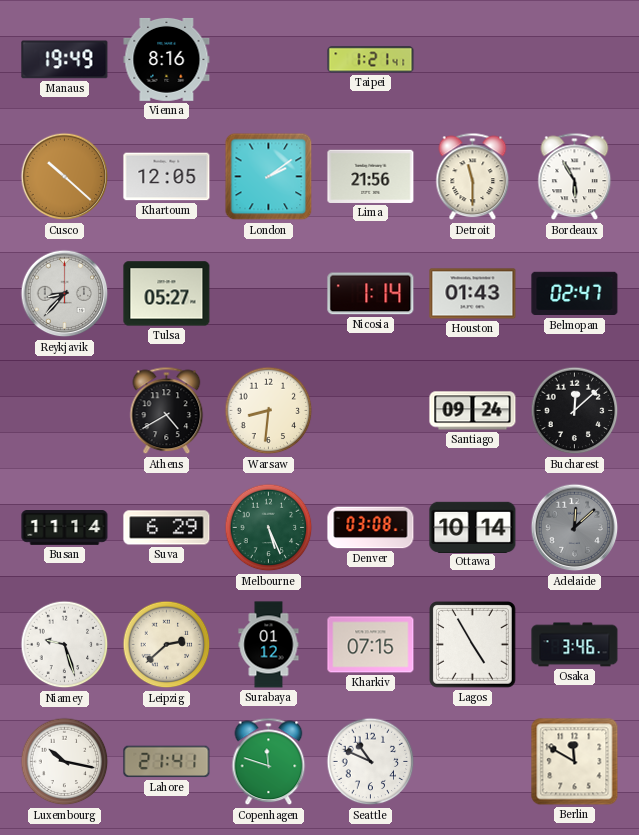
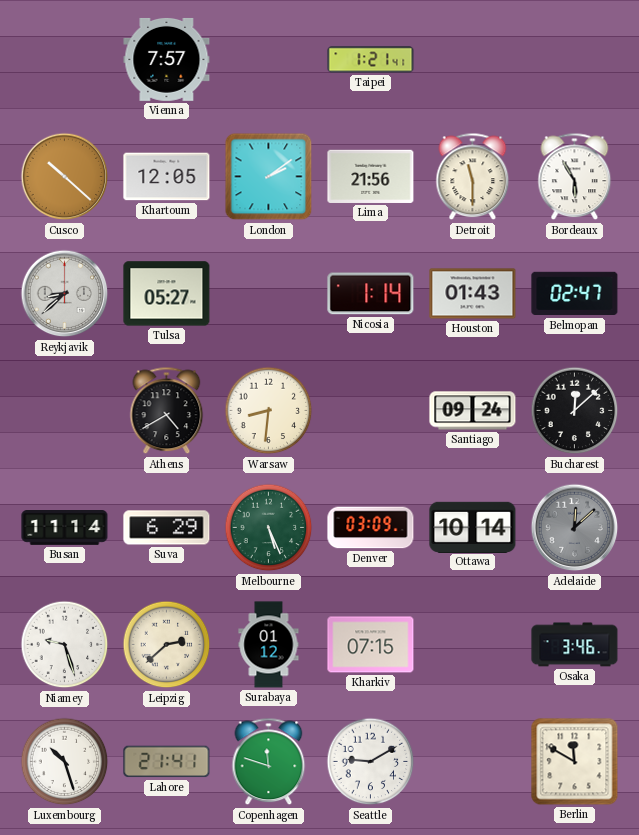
Manaus: 19:49 -> none
Vienna: 8:16 -> 7:57
Reykjavik: 8:37 -> 8:38
Denver: 03:08 -> 03:09
Lagos: 4:55 -> none
Luxembourg: 10:17 -> 10:27
Seattle: 10:49 -> 9:10
